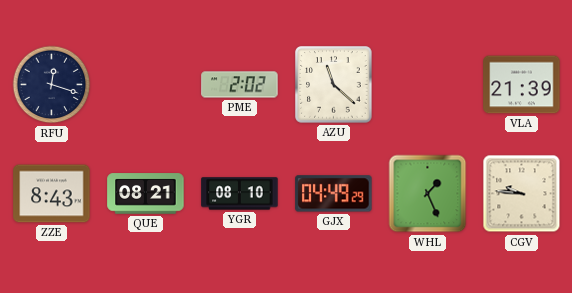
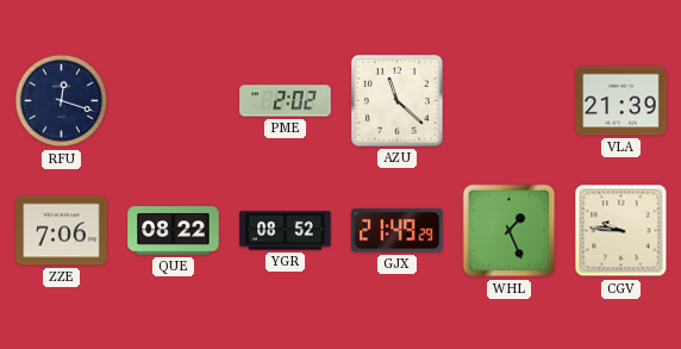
ZZE: 8:43 -> 7:06
QUE: 08:21 -> 08:22
YGR: 08:10 -> 08:52
GJX: 04:49 -> 21:49
